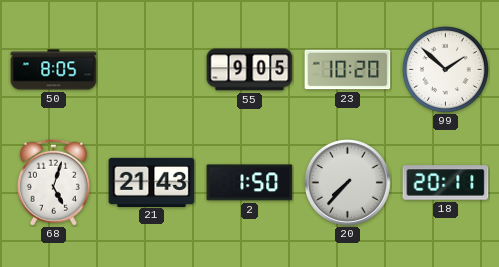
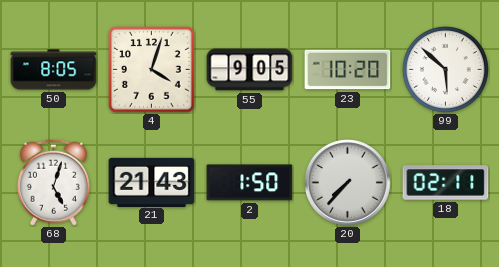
4: none -> 4:03
99: 1:52 -> 5:52
18: 20:11 -> 02:11
